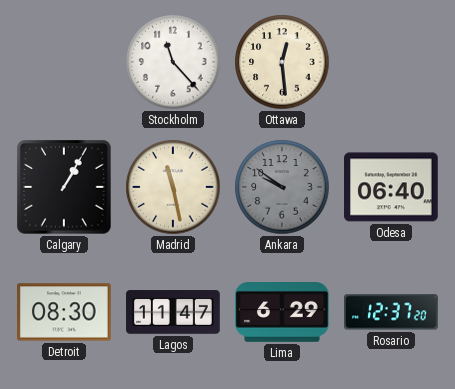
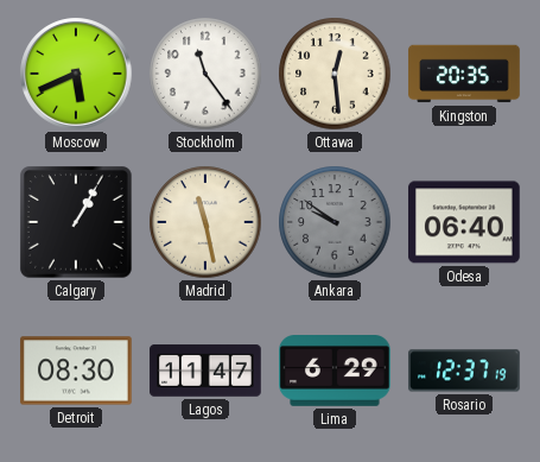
Moscow: none -> 5:41
Stockholm: 11:23 -> 11:24
Kingston: none -> 20:35
Rosario: 12:37:20 -> 12:37:19
